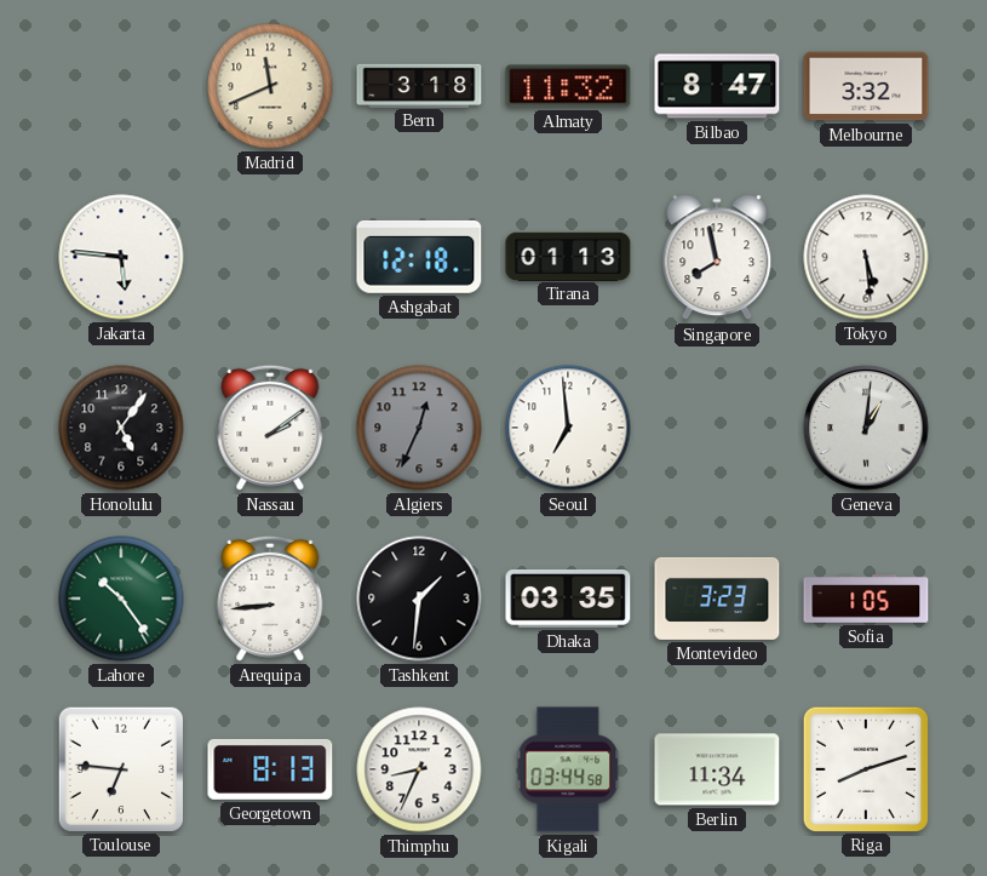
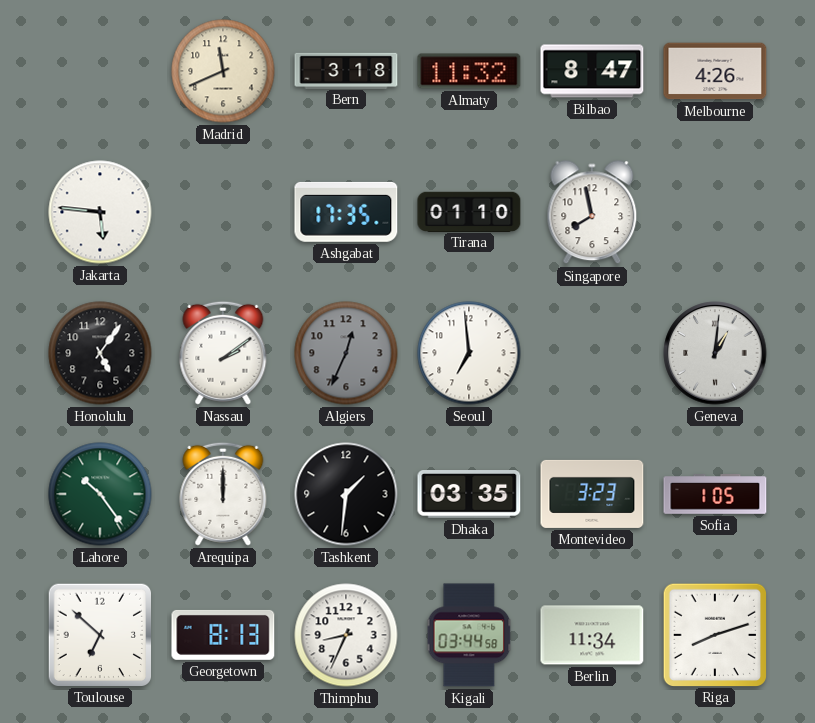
Melbourne: 3:32 -> 4:26
Ashgabat: 12:18 -> 17:35
Tirana: 01:13 -> 01:10
Tokyo: 5:29 -> none
Arequipa: 8:44 -> 12:00
Toulouse: 6:46 -> 6:52
